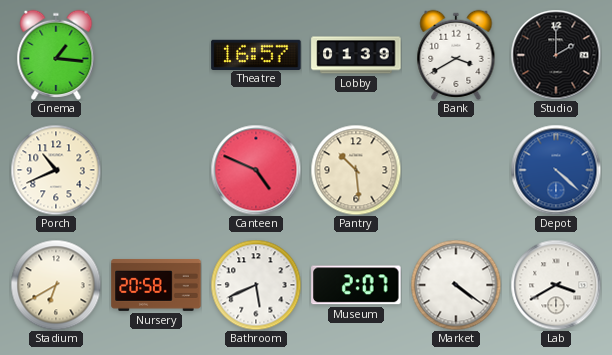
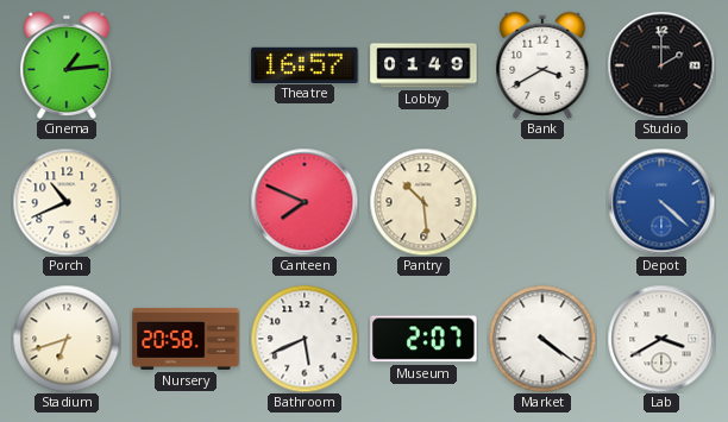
Cinema: 1:16 -> 1:14
Lobby: 01:39 -> 01:49
Canteen: 4:49 -> 7:49
Stadium: 6:40 -> 6:42
